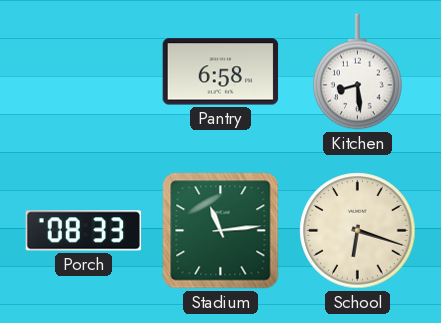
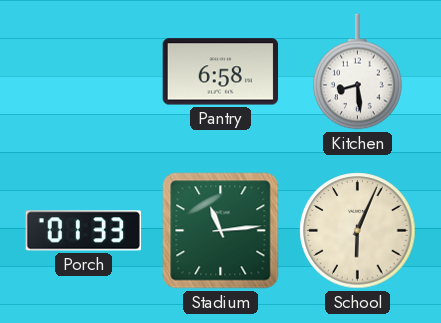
Porch: 08:33 -> 01:33
School: 6:18 -> 6:04
